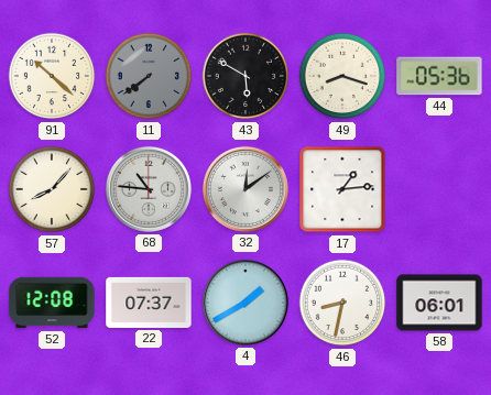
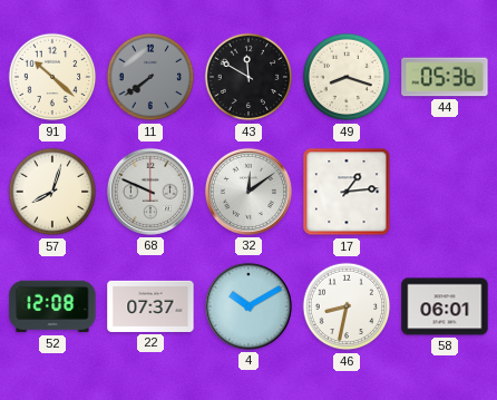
43: 5:50 -> 11:50
57: 8:07 -> 8:03
68: 10:46 -> 9:49
4: 1:40 -> 10:10
